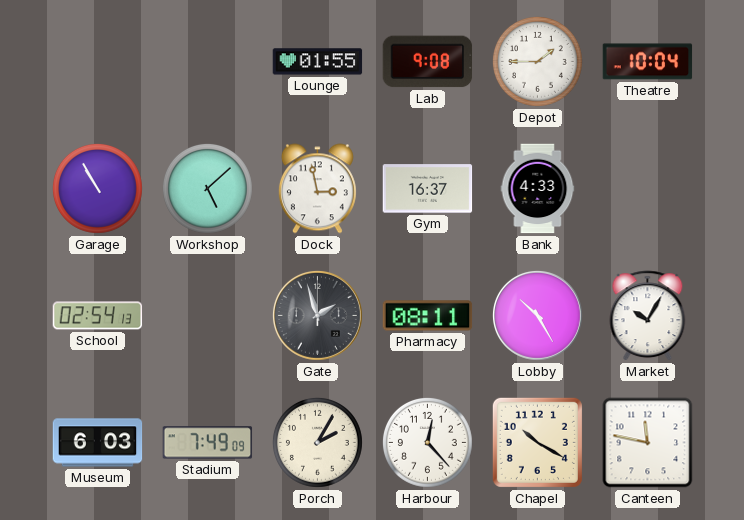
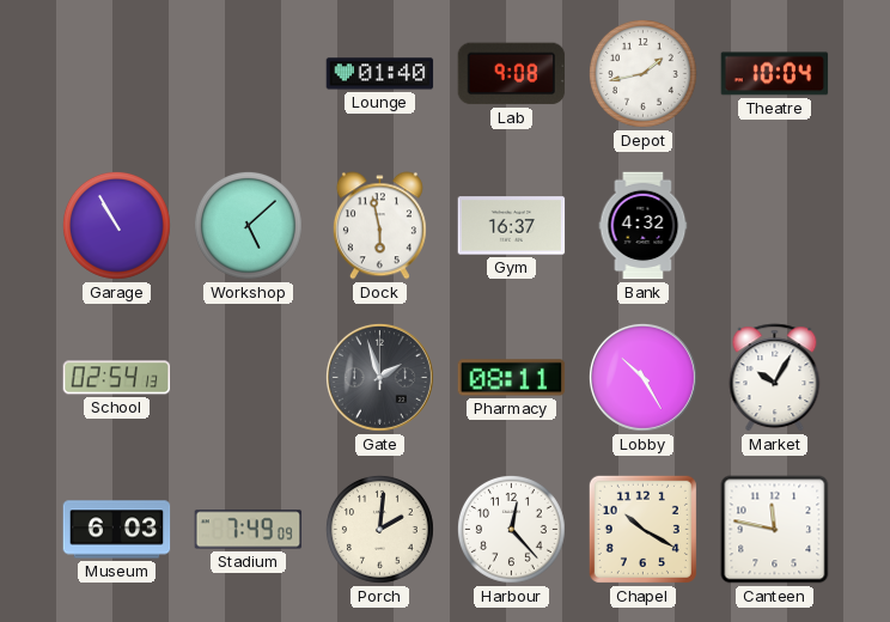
Lounge: 01:55 -> 01:40
Depot: 1:45 -> 1:43
Dock: 2:58 -> 5:58
Bank: 4:33 -> 4:32
Porch: 2:05 -> 2:01
